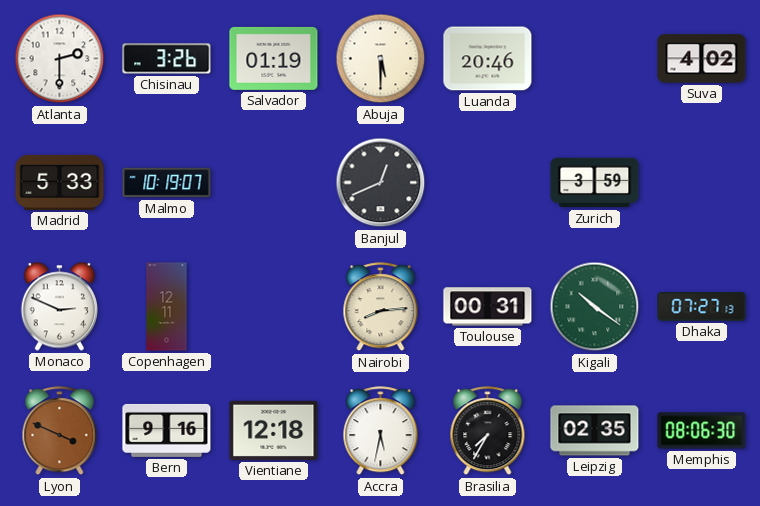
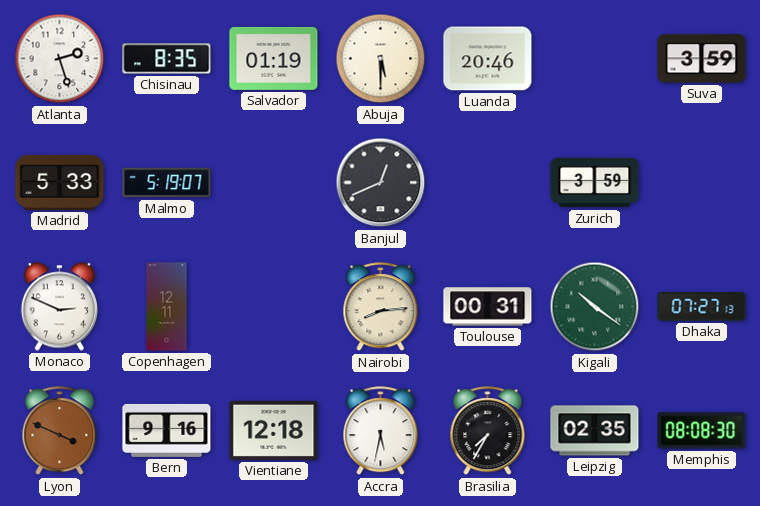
Atlanta: 2:30 -> 2:27
Chisinau: 3:26 -> 8:35
Suva: 4:02 -> 3:59
Malmo: 10:19 -> 5:19
Memphis: 08:06 -> 08:08
